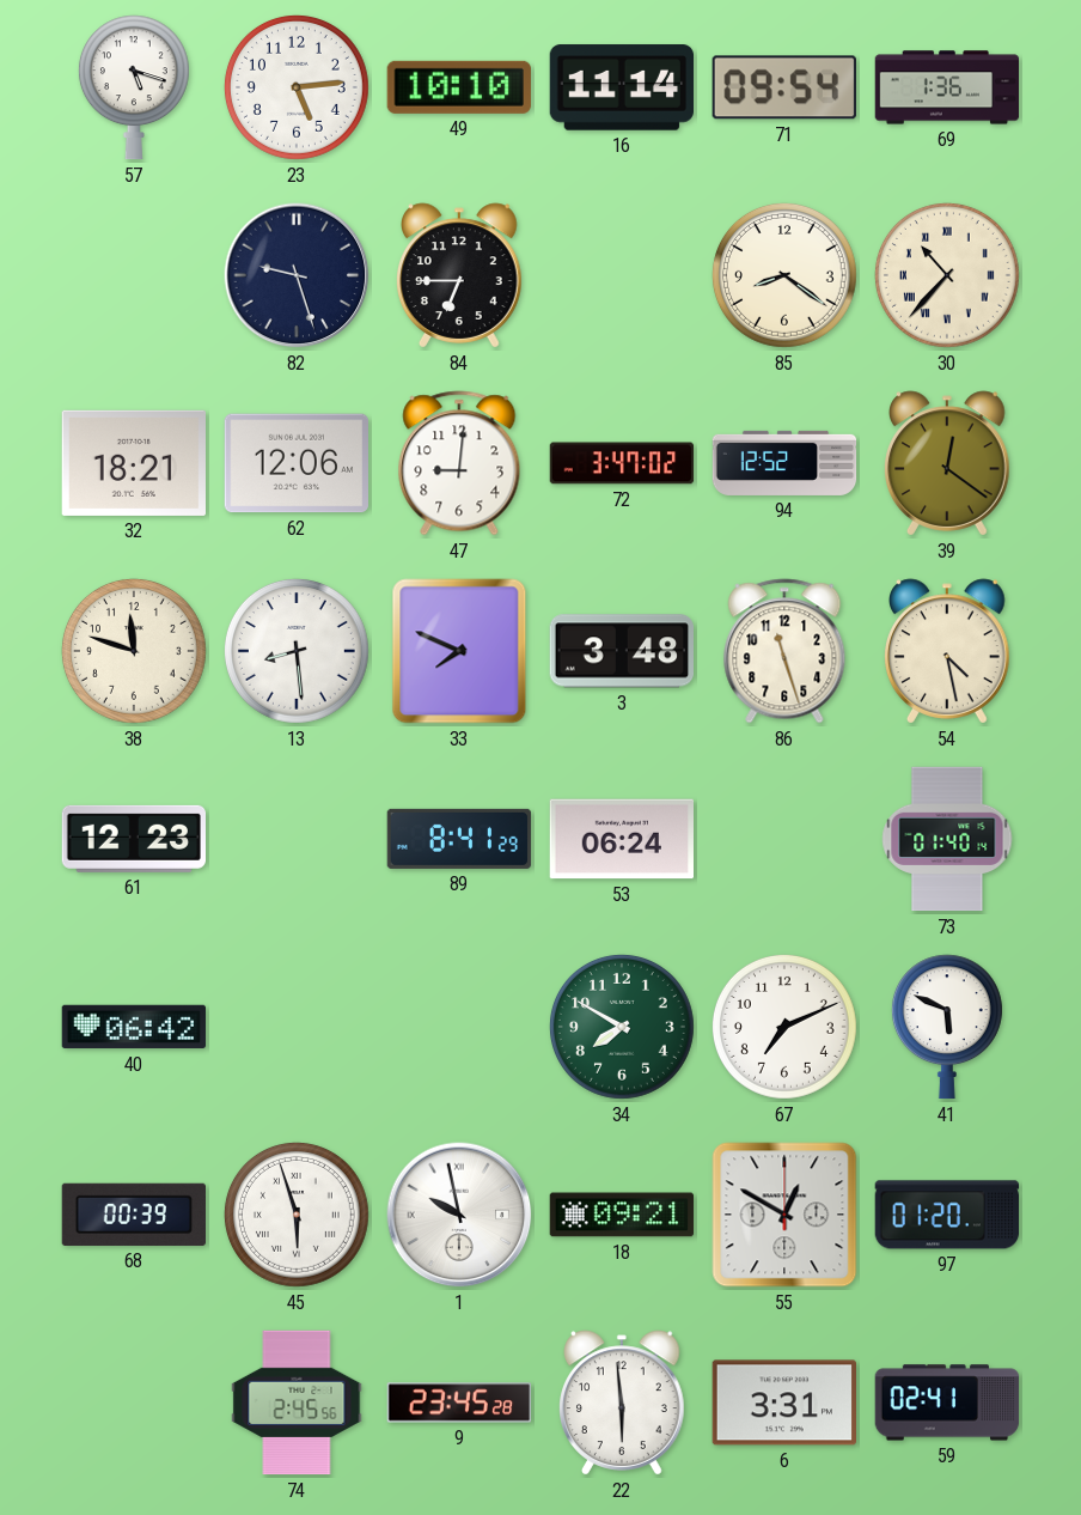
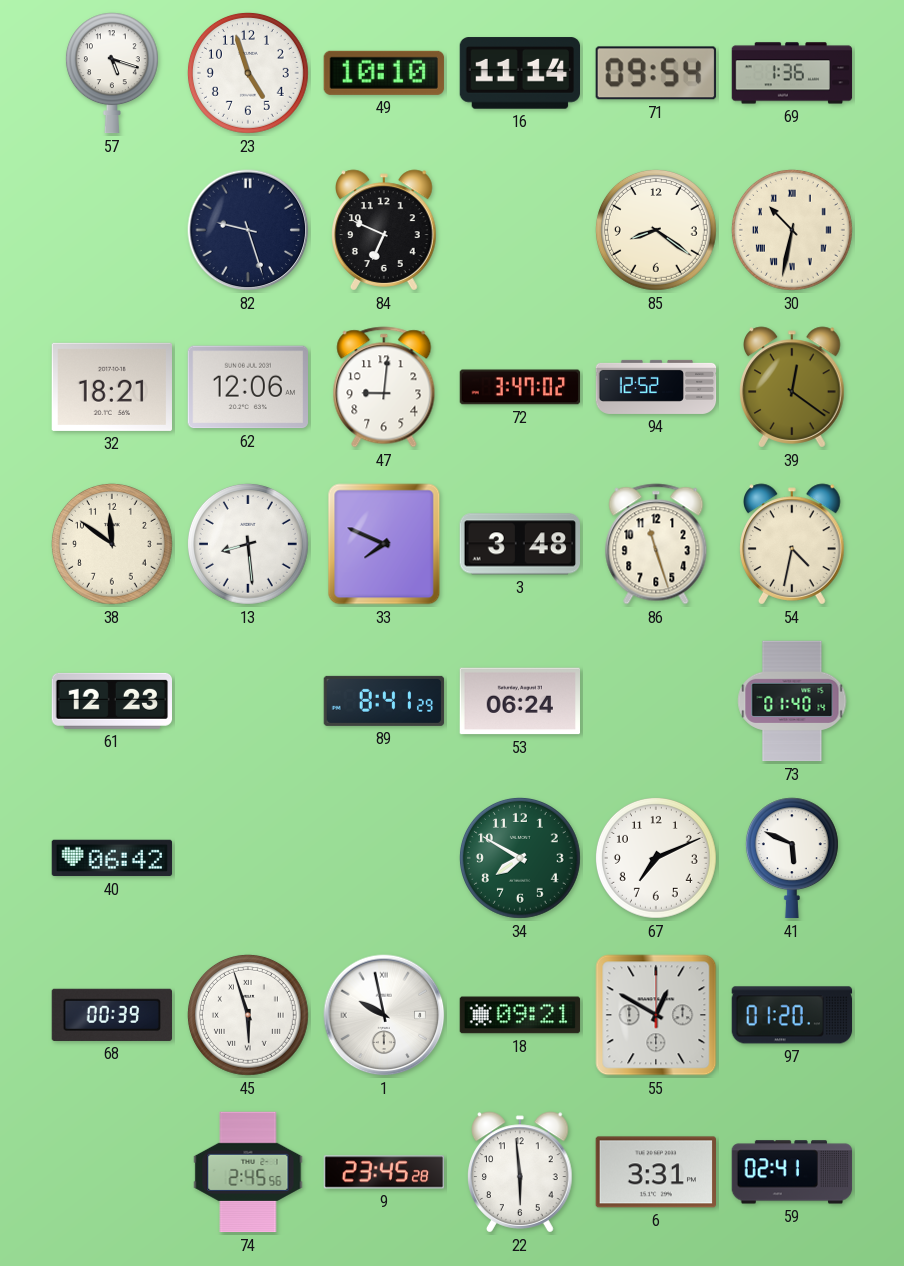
23: 5:14 -> 4:57
84: 6:45 -> 6:49
30: 10:37 -> 10:32
38: 11:48 -> 11:51
54: 4:28 -> 4:32
